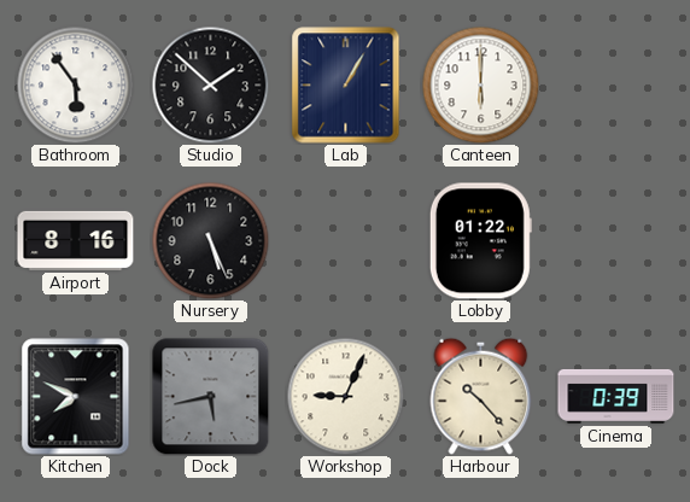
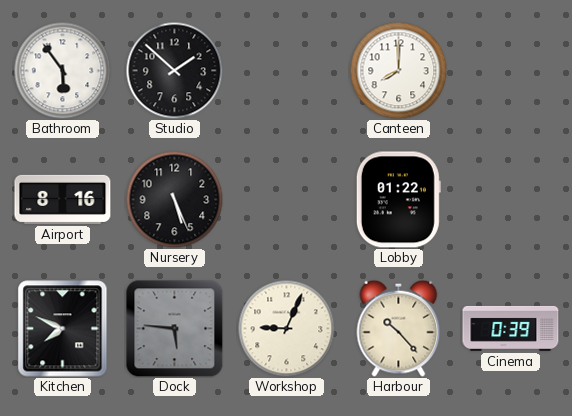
Lab: 1:05 -> none
Canteen: 6:00 -> 8:00
Dock: 5:43 -> 5:46
